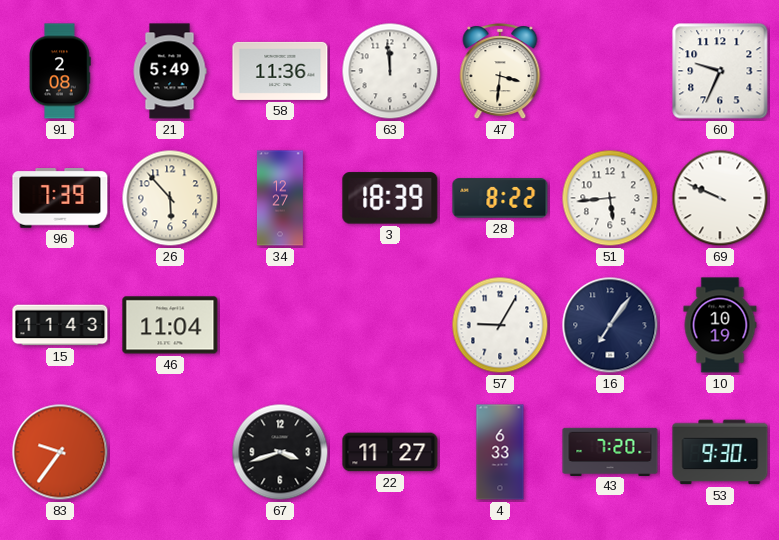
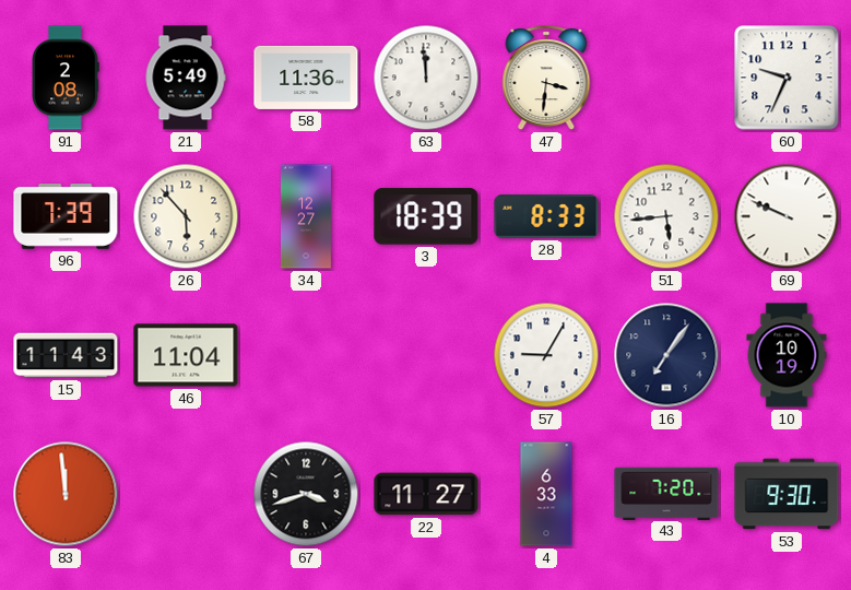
28: 8:22 -> 8:33
83: 9:36 -> 11:59
